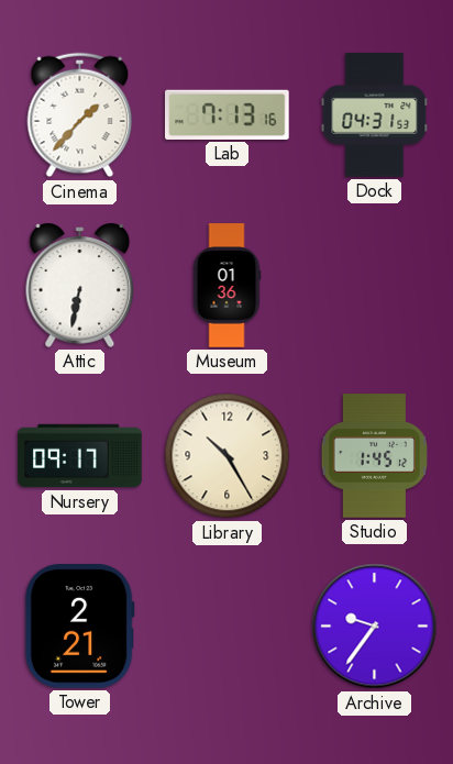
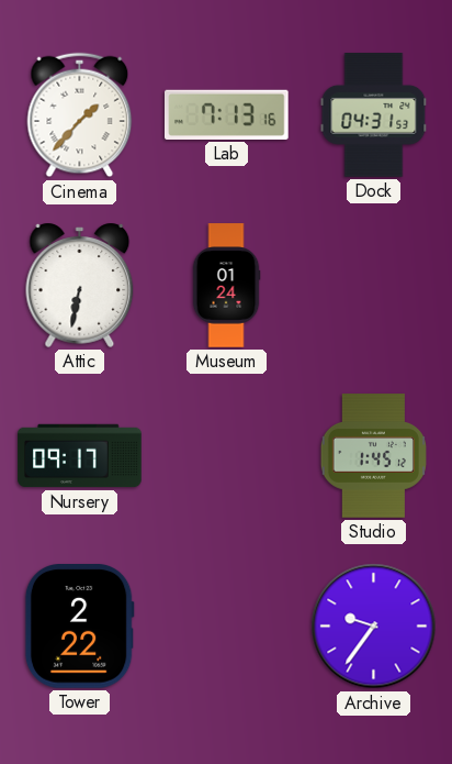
Museum: 01:36 -> 01:24
Library: 10:25 -> none
Tower: 2:21 -> 2:22
